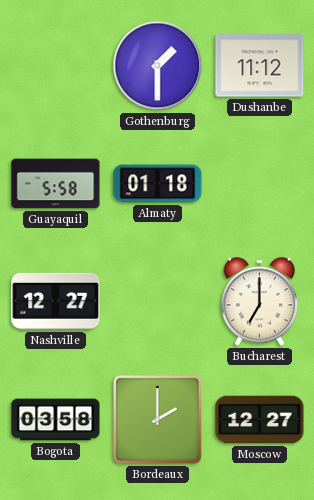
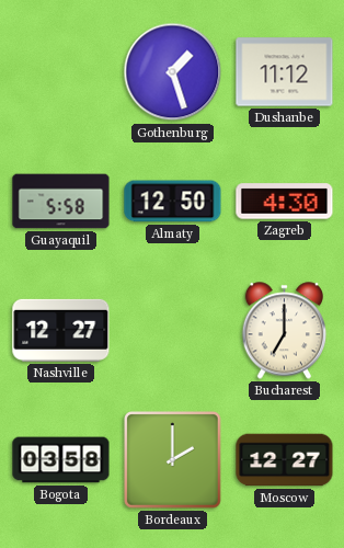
Gothenburg: 1:30 -> 1:27
Almaty: 01:18 -> 12:50
Zagreb: none -> 4:30
